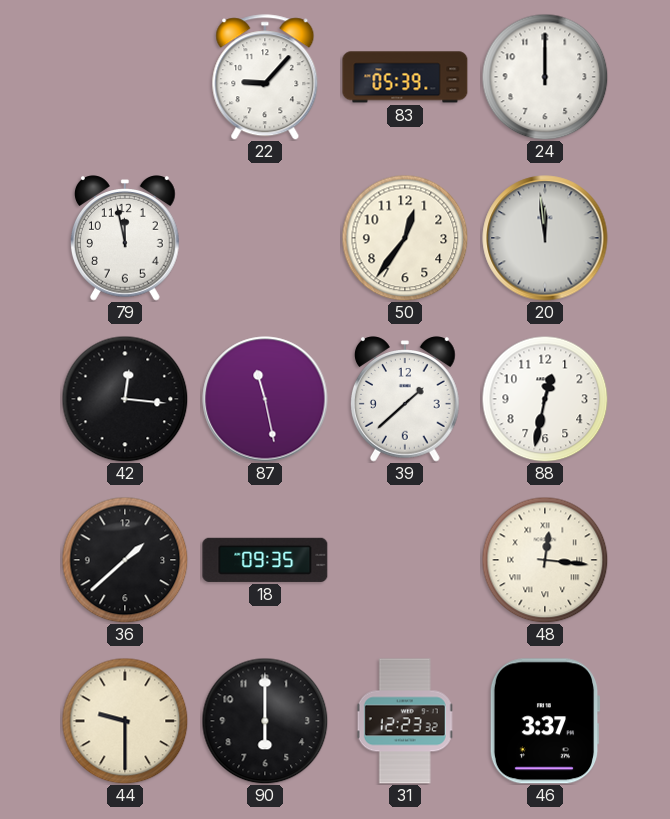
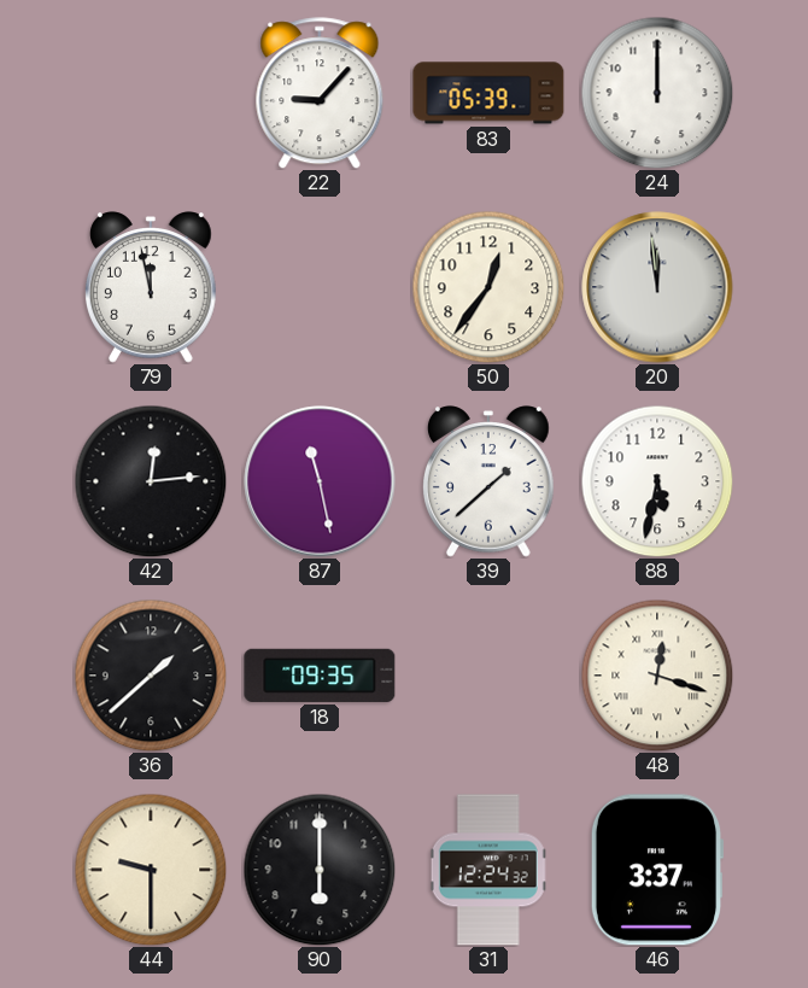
42: 12:16 -> 12:14
88: 12:32 -> 5:32
48: 12:16 -> 12:18
31: 12:23 -> 12:24
